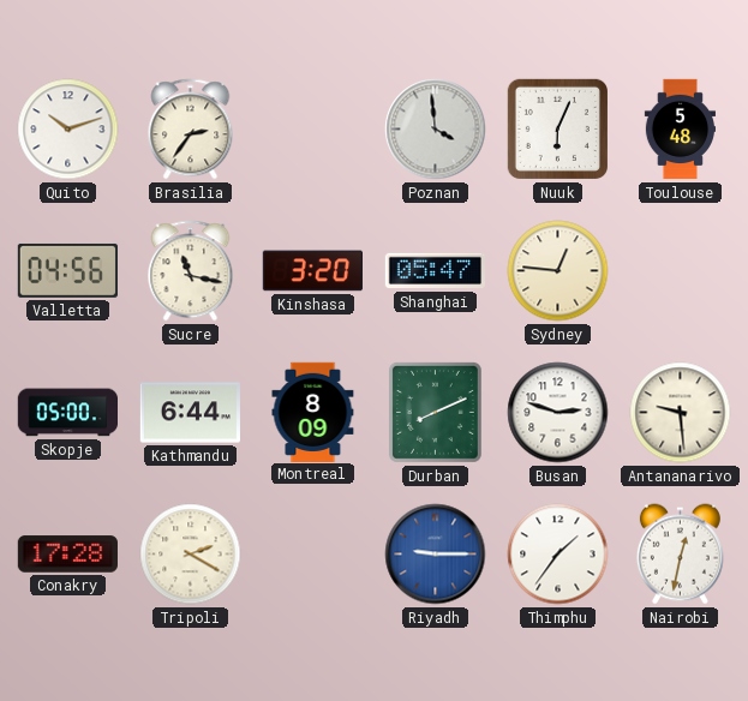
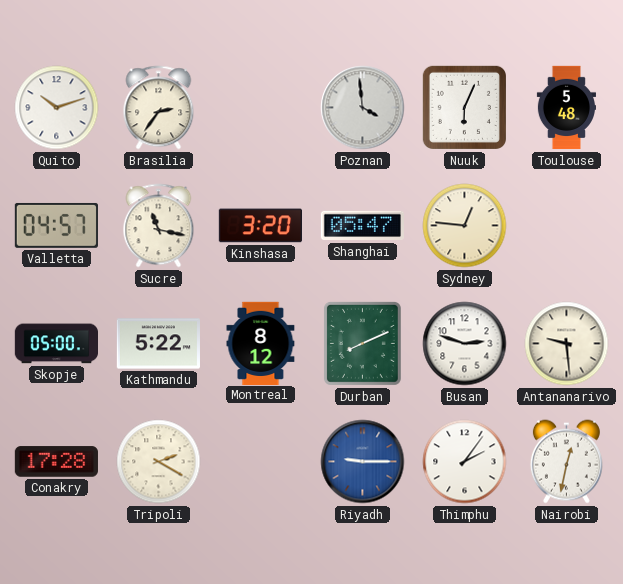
Valletta: 04:56 -> 04:57
Kathmandu: 6:44 -> 5:22
Montreal: 8:09 -> 8:12
Thimphu: 1:36 -> 2:06
